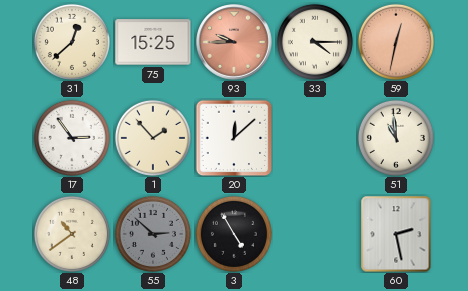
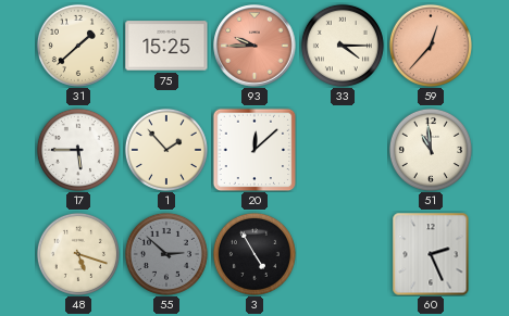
31: 12:38 -> 1:38
59: 12:32 -> 12:37
17: 2:54 -> 5:45
48: 10:39 -> 5:18
60: 2:28 -> 2:26
